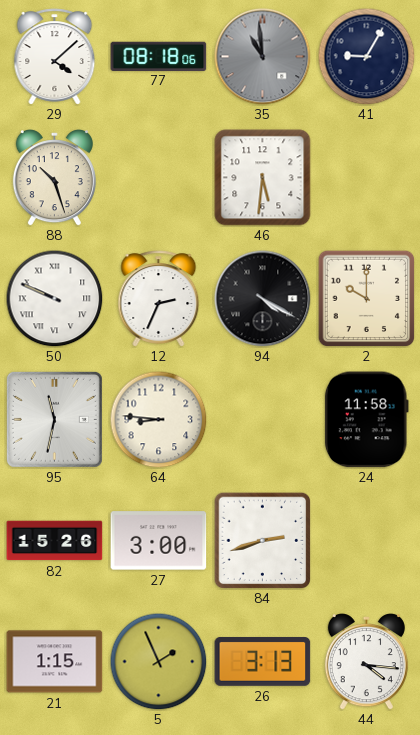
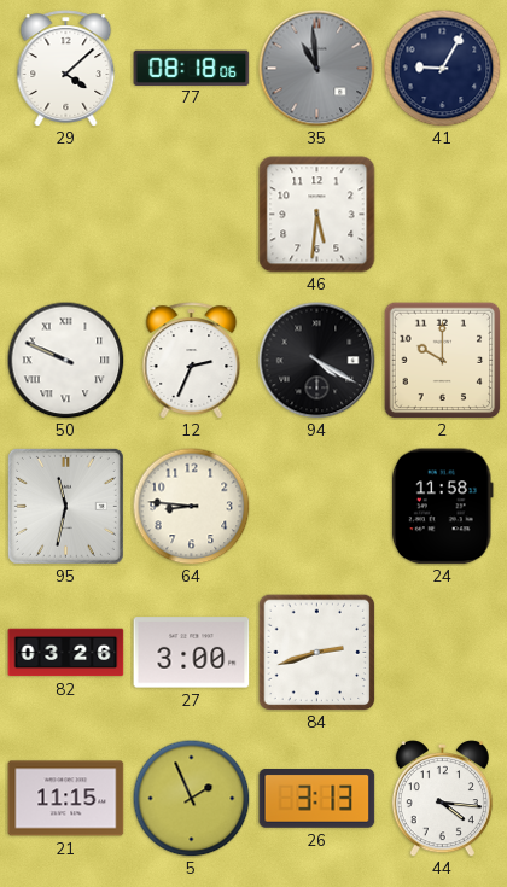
88: 10:27 -> none
82: 15:26 -> 03:26
21: 1:15 -> 11:15
